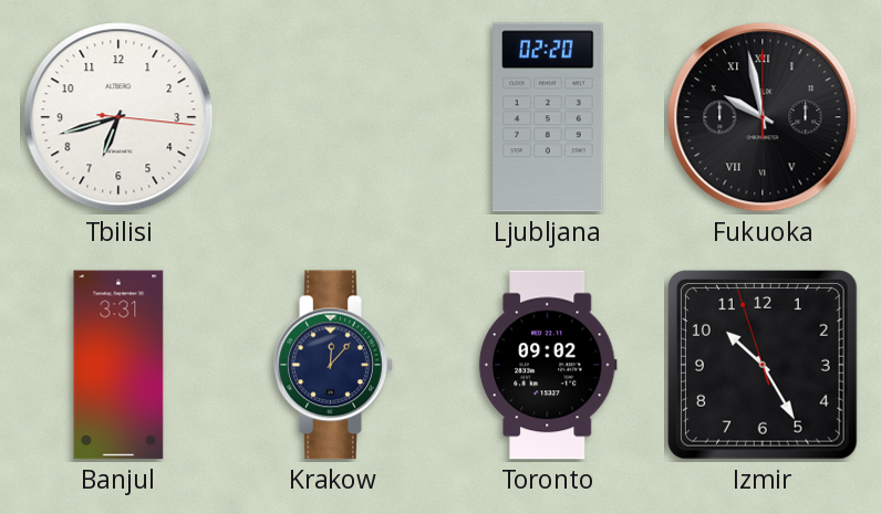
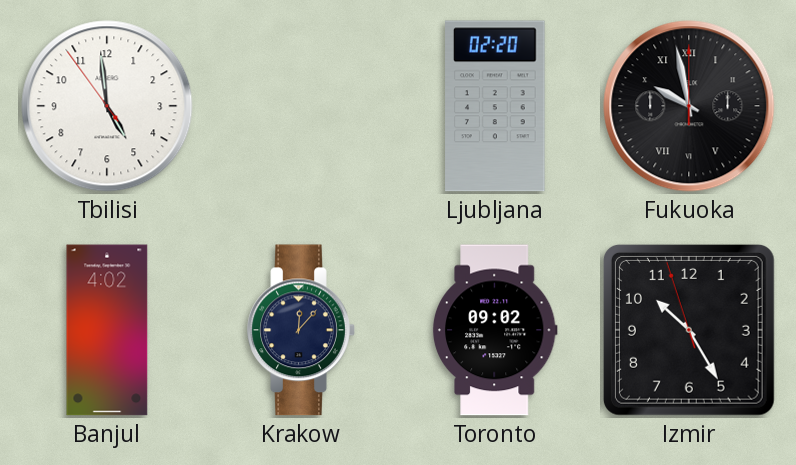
Tbilisi: 6:42 -> 4:58
Banjul: 3:31 -> 4:02
